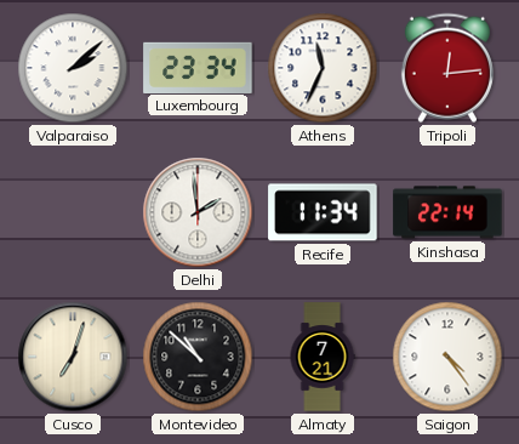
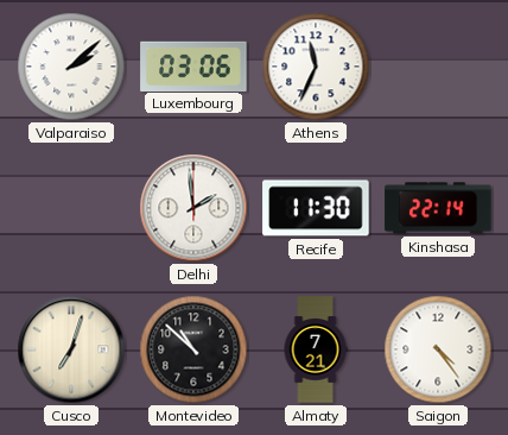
Luxembourg: 23:34 -> 03:06
Tripoli: 12:14 -> none
Recife: 11:34 -> 11:30
